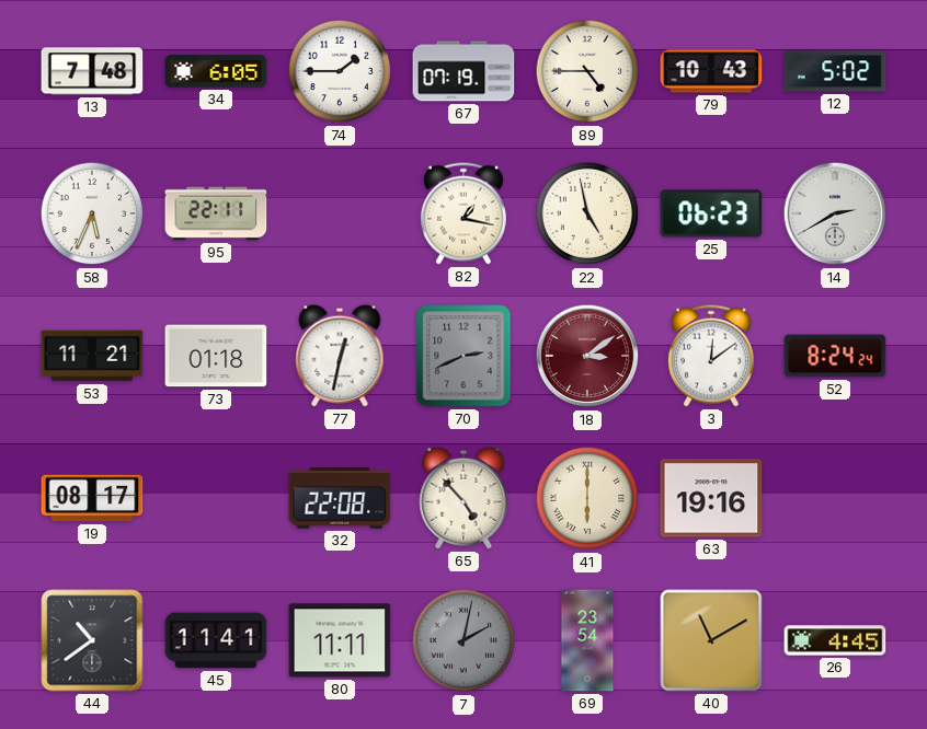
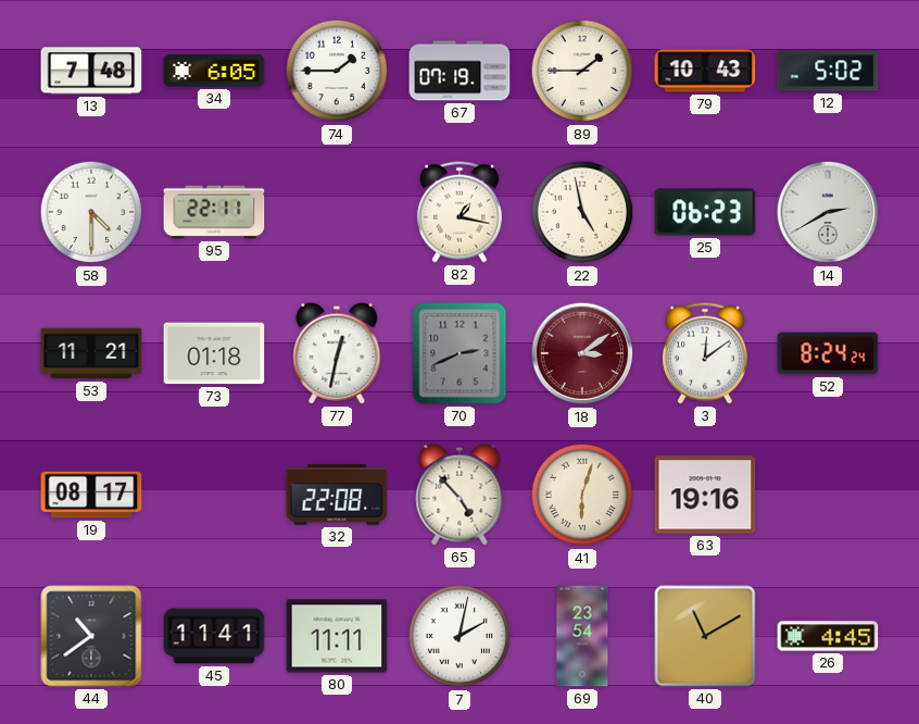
89: 4:45 -> 1:45
58: 5:34 -> 4:30
41: 6:00 -> 6:03
7 dial: grey -> white
